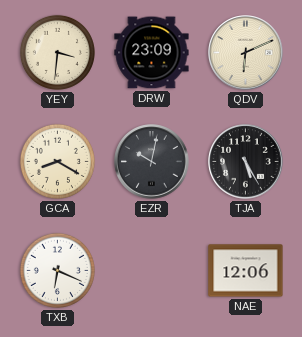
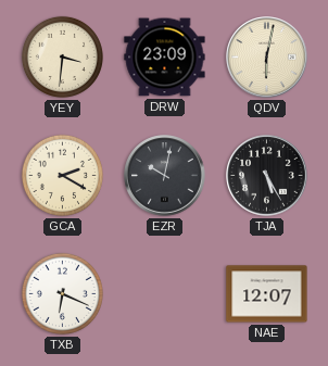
QDV: 6:11 -> 6:02
GCA: 8:20 -> 2:20
NAE: 12:06 -> 12:07
